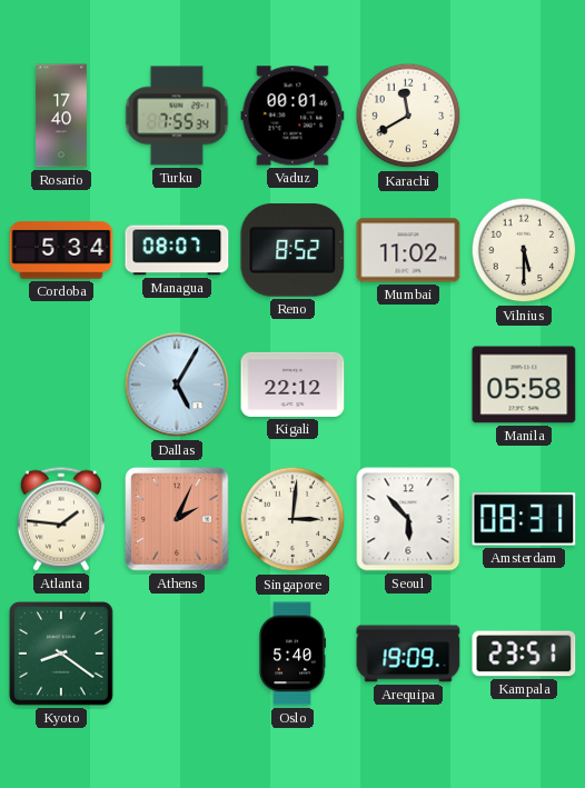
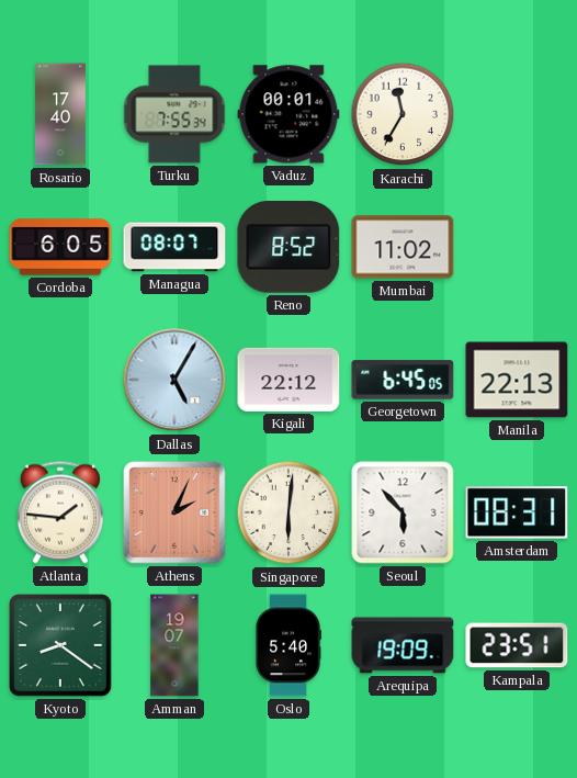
Karachi: 11:40 -> 11:35
Cordoba: 5:34 -> 6:05
Vilnius: 5:30 -> none
Georgetown: none -> 6:45
Manila: 05:58 -> 22:13
Singapore: 3:01 -> 6:01
Amman: none -> 19:07
